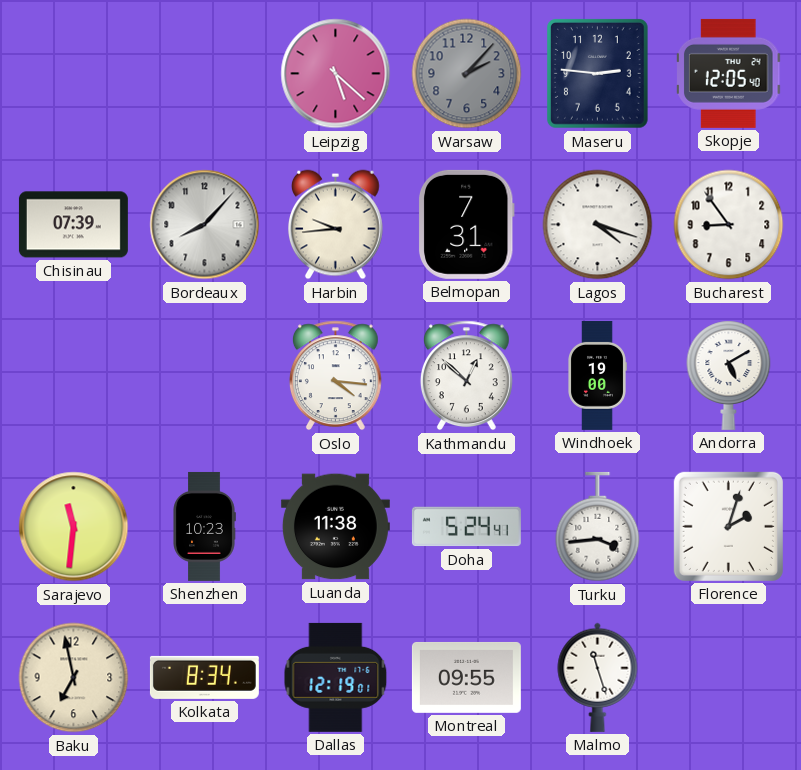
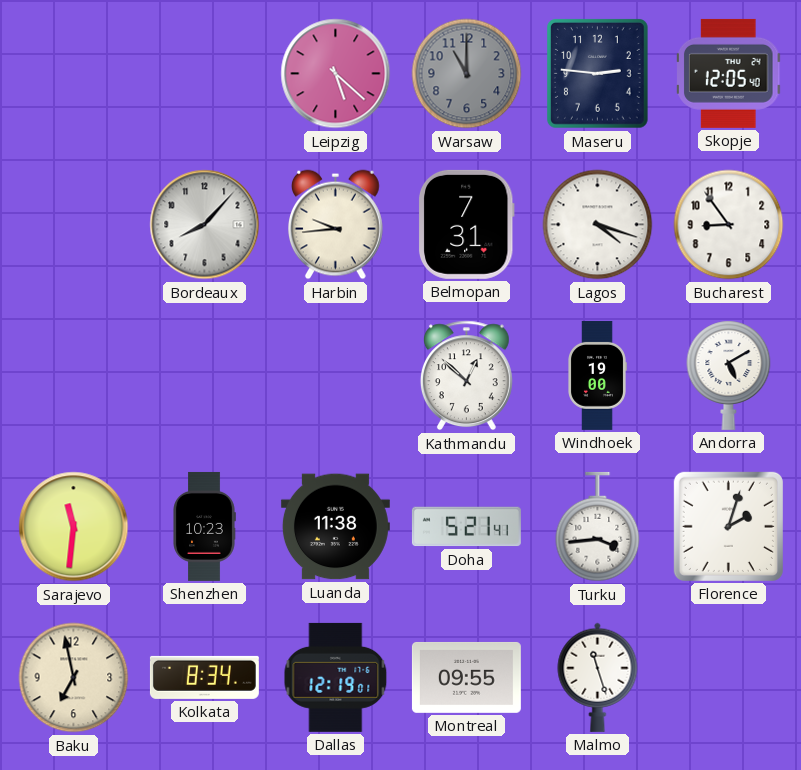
Warsaw: 2:07 -> 11:00
Chisinau: 07:39 -> none
Oslo: 4:16 -> none
Doha: 5:24 -> 5:21
